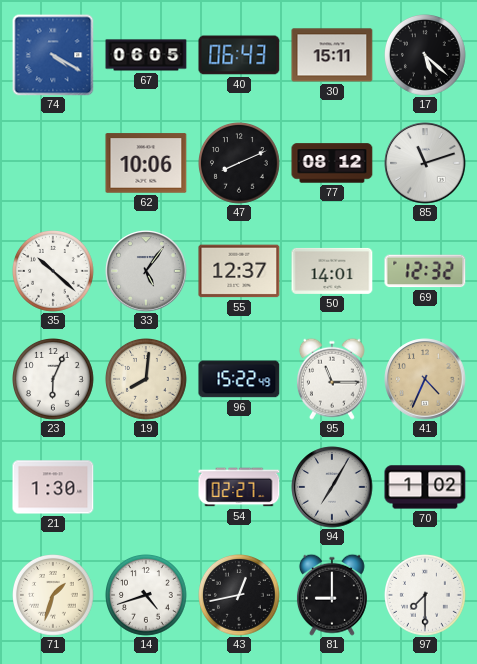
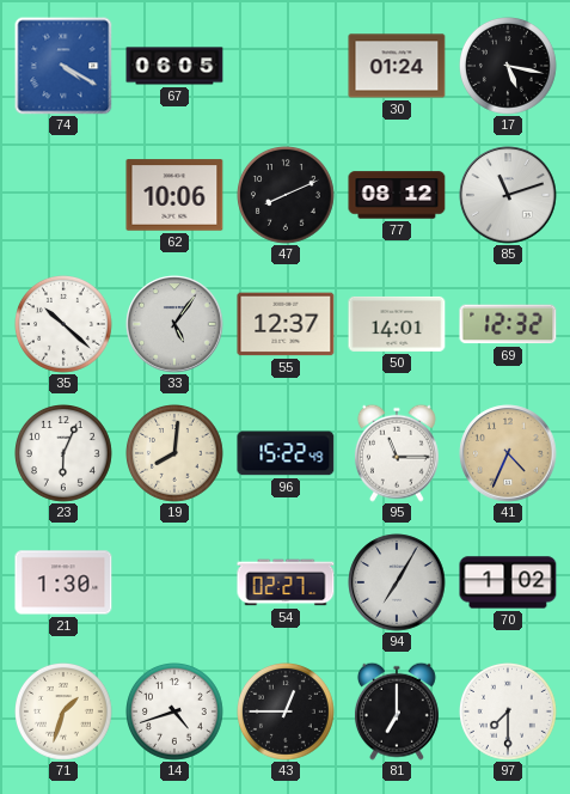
40: 06:43 -> none
30: 15:11 -> 01:24
17: 5:22 -> 5:17
43: 12:43 -> 12:45
81: 9:00 -> 7:00
